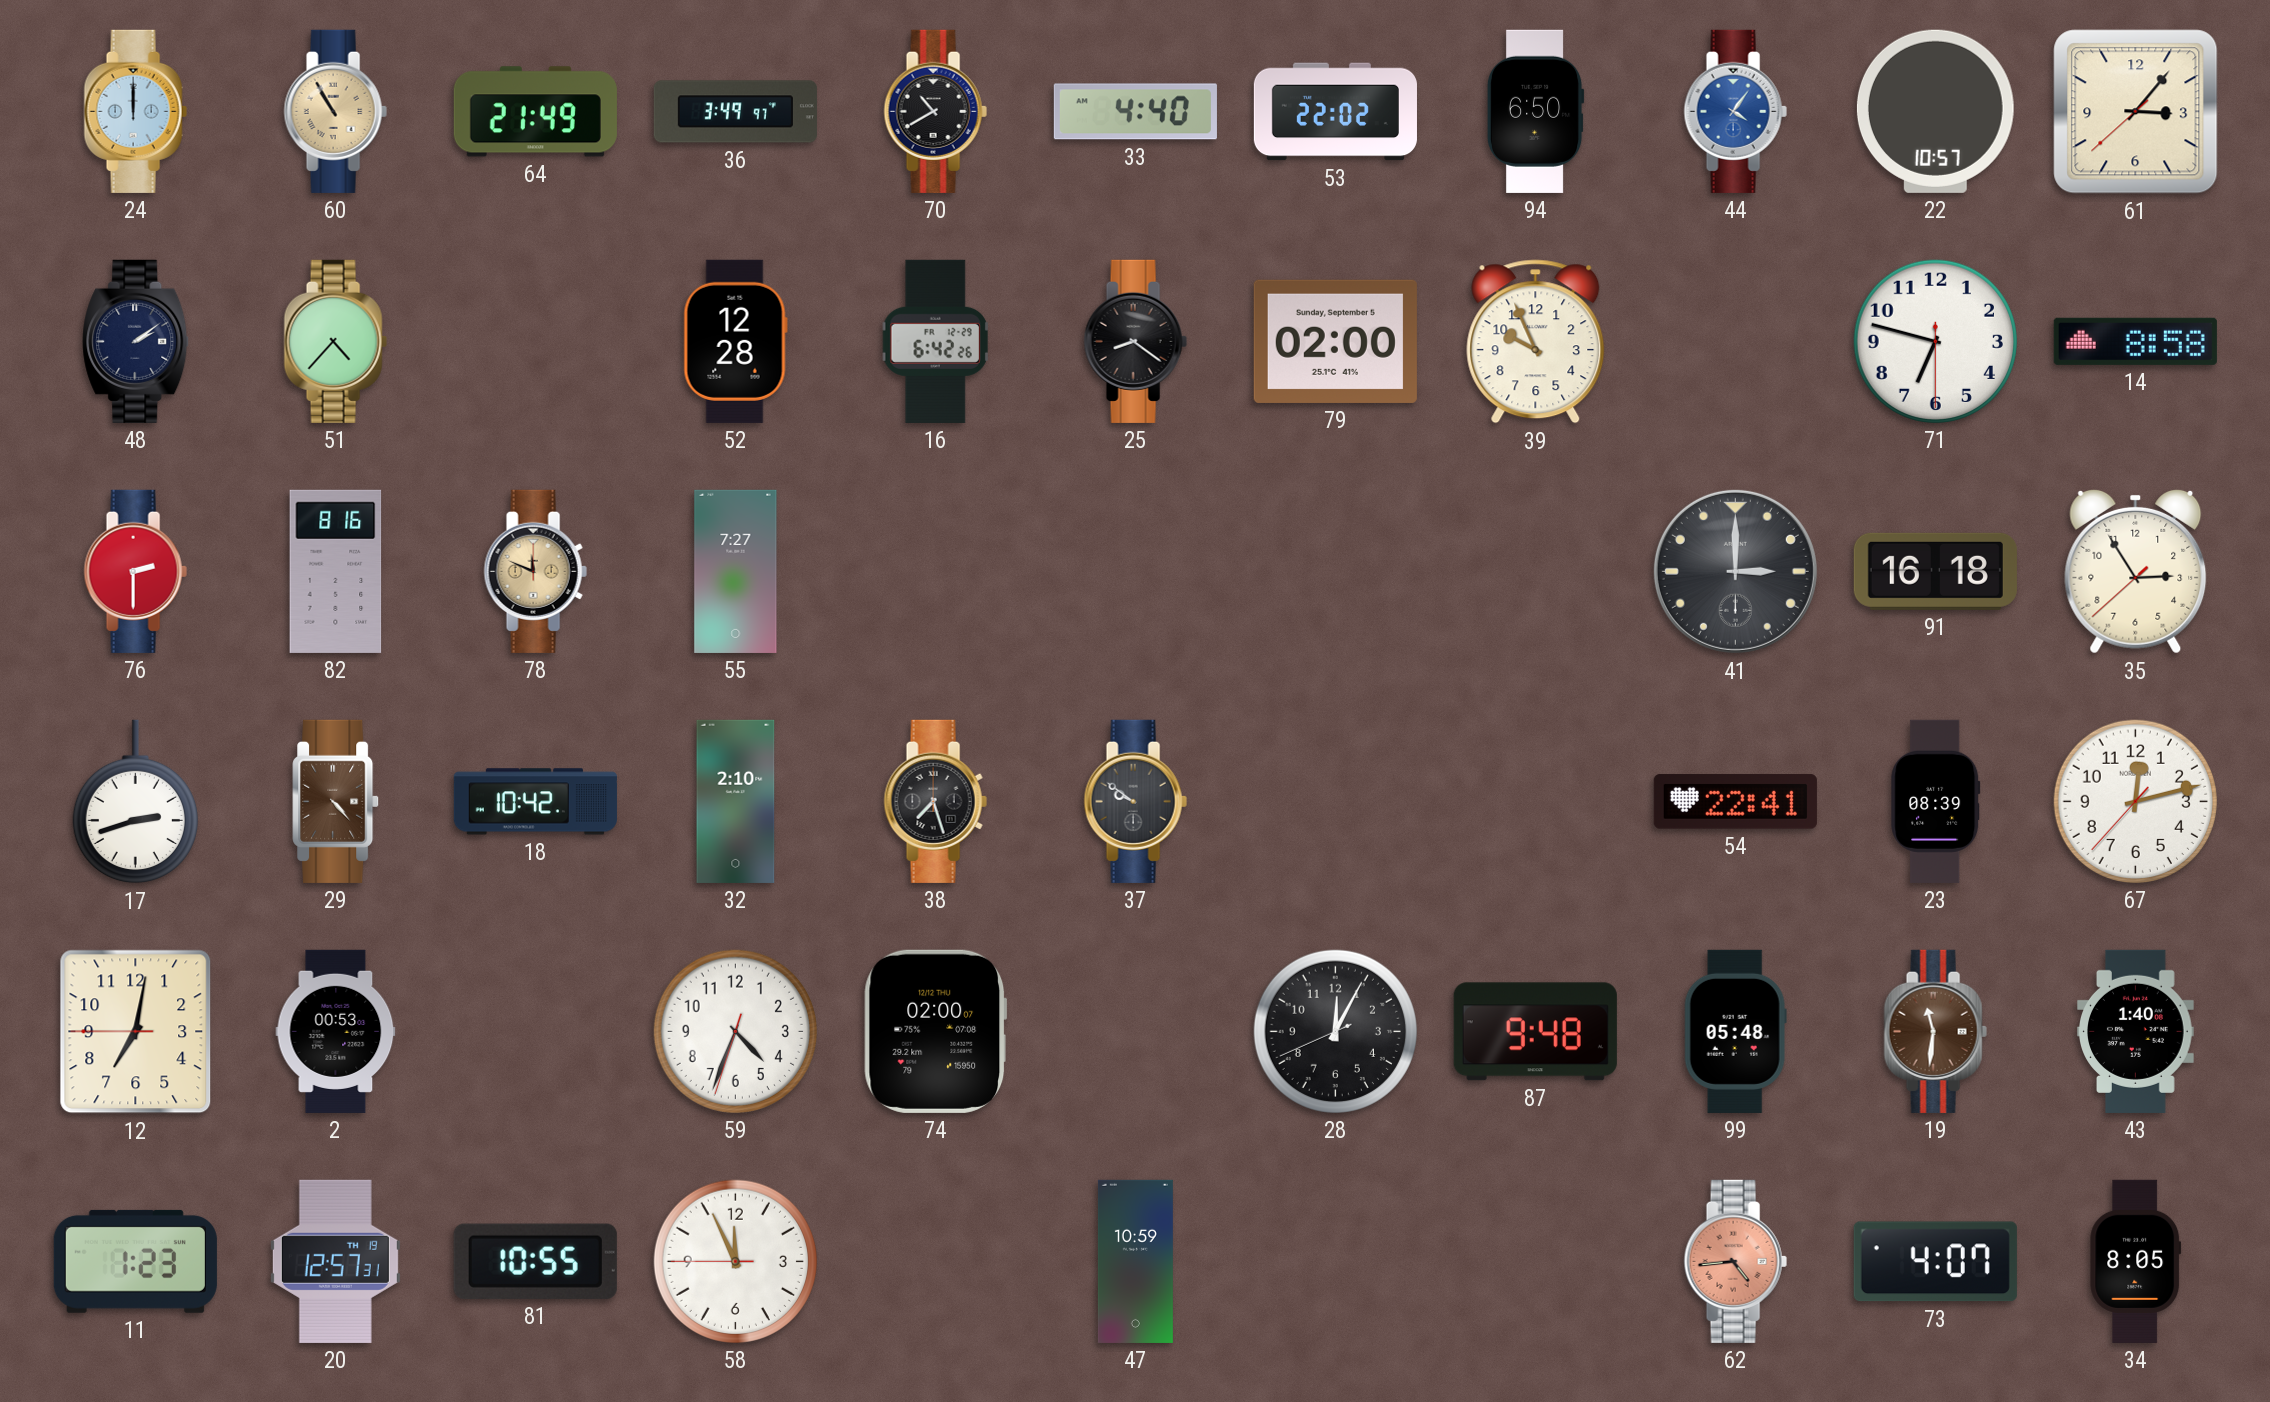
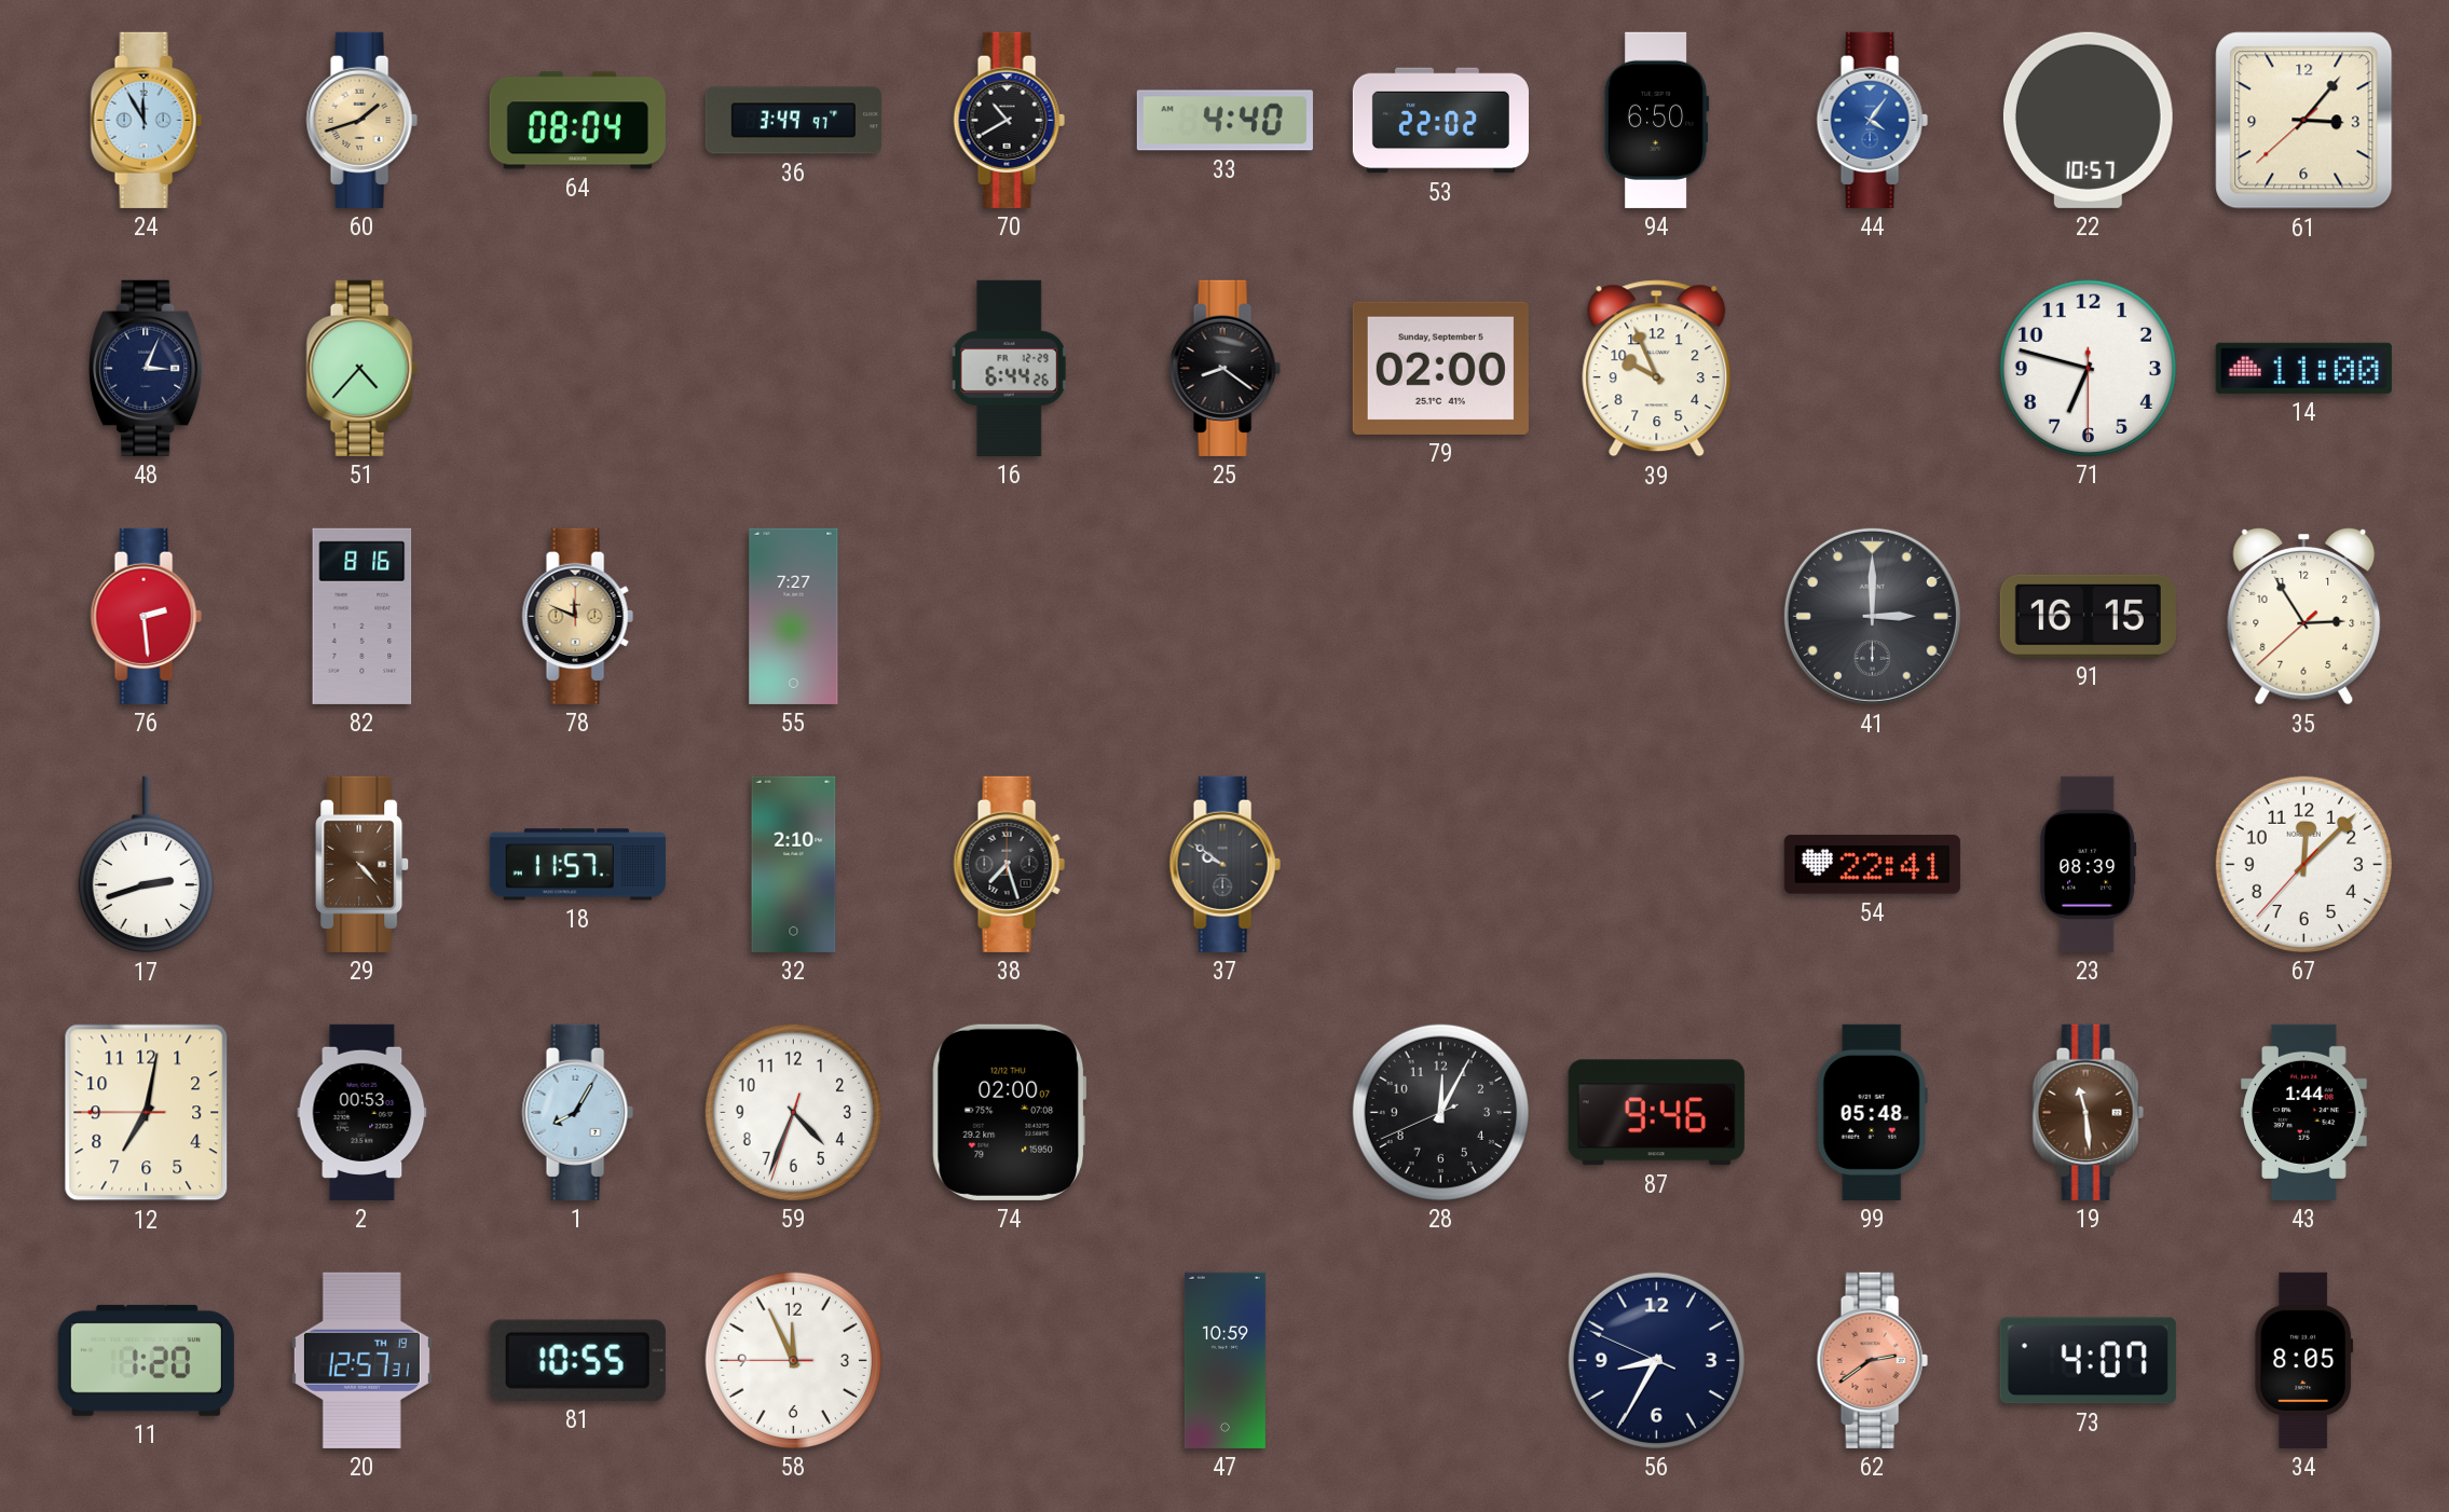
24: 12:00 -> 11:55
60: 10:55 -> 1:42
64: 21:49 -> 08:04
48: 2:09 -> 3:04
52: 12:28 -> none
16: 6:42 -> 6:44
14: 8:58 -> 11:00
76: 2:30 -> 2:29
91: 16:18 -> 16:15
18: 10:42 -> 11:57
67: 12:12 -> 12:07
1: none -> 8:05
87: 9:48 -> 9:46
19: 11:31 -> 11:29
43: 1:40 -> 1:44
11: 1:23 -> 1:20
56: none -> 8:34
62: 4:44 -> 2:39
